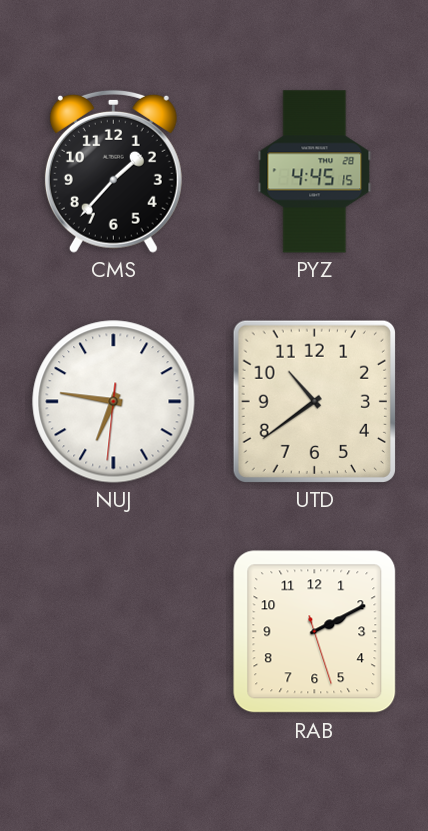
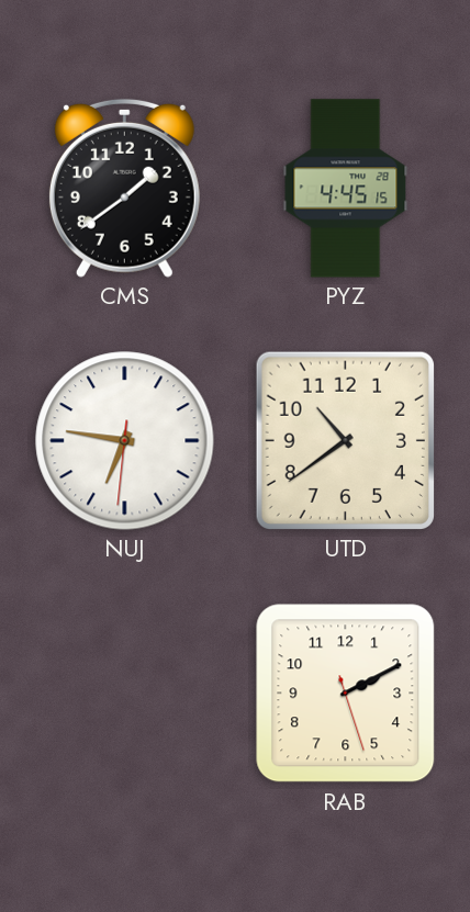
CMS: 1:37 -> 1:39
